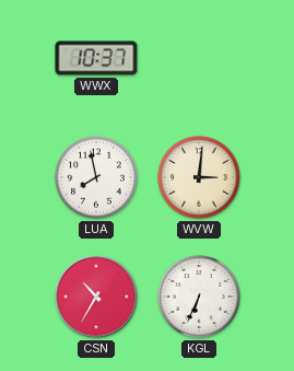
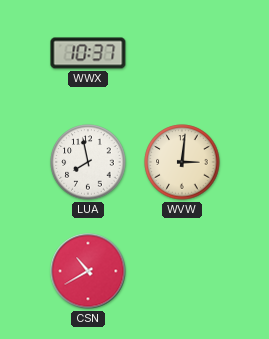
CSN: 10:35 -> 10:40
KGL: 6:34 -> none
